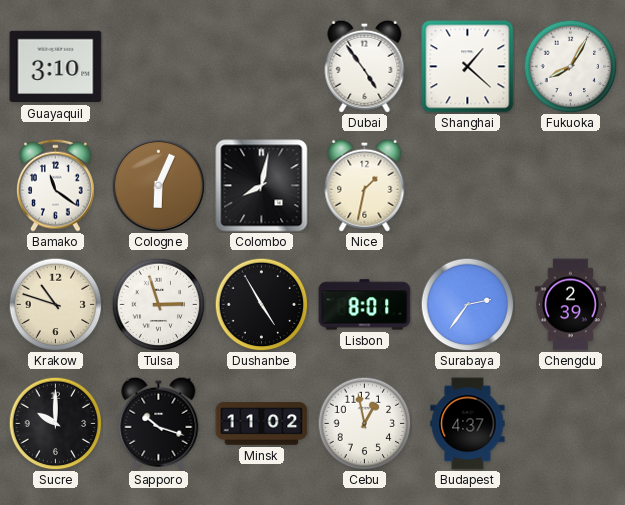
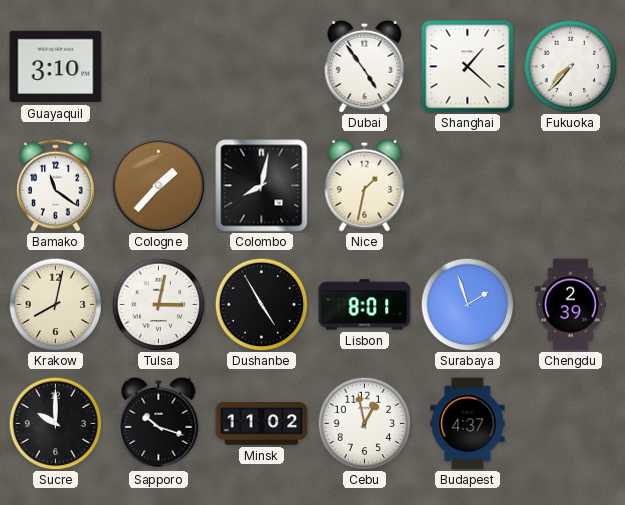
Fukuoka: 8:05 -> 7:37
Cologne: 6:04 -> 1:37
Krakow: 10:48 -> 8:02
Tulsa: 2:57 -> 3:02
Surabaya: 2:36 -> 1:57
